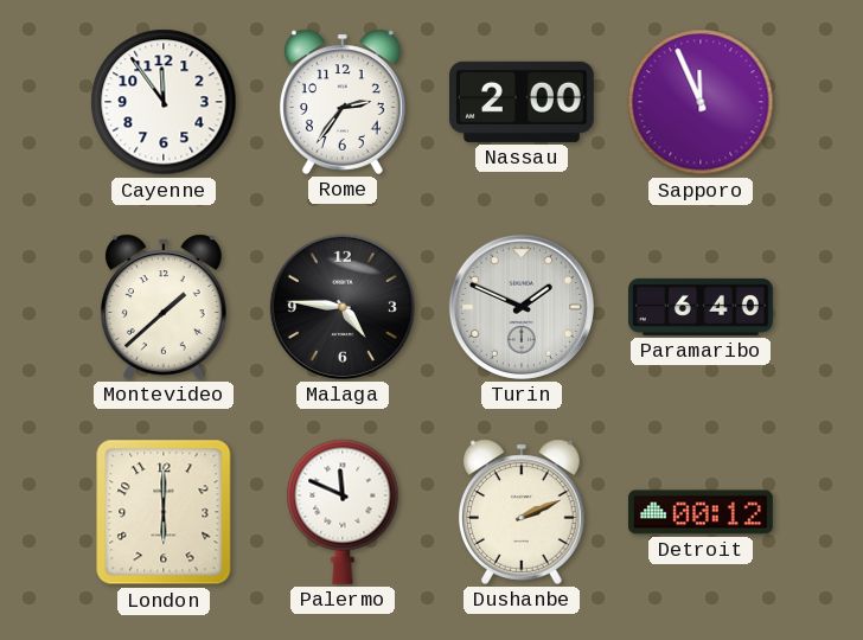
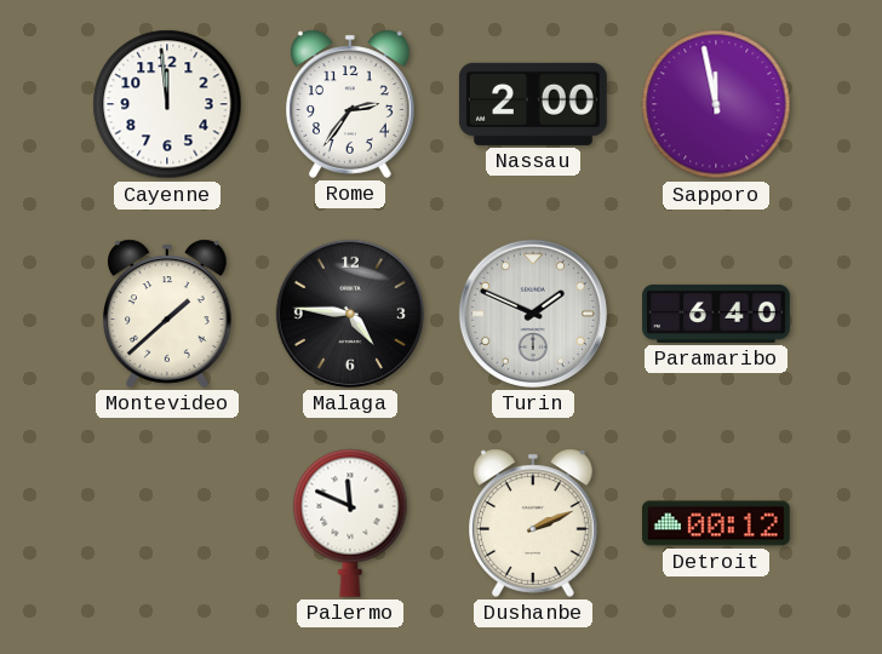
Cayenne: 11:54 -> 11:59
Sapporo: 11:56 -> 11:58
London: 6:00 -> none
